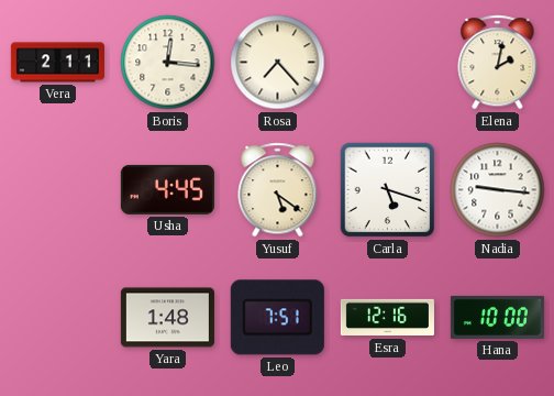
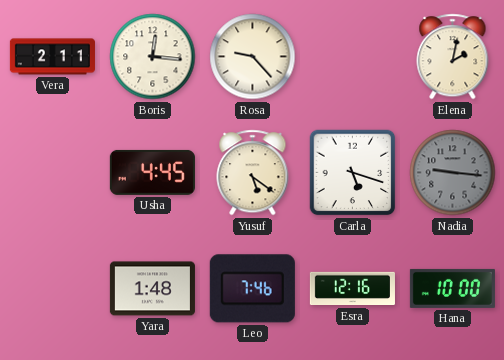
Rosa: 7:23 -> 9:23
Nadia dial: white -> grey
Leo: 7:51 -> 7:46
